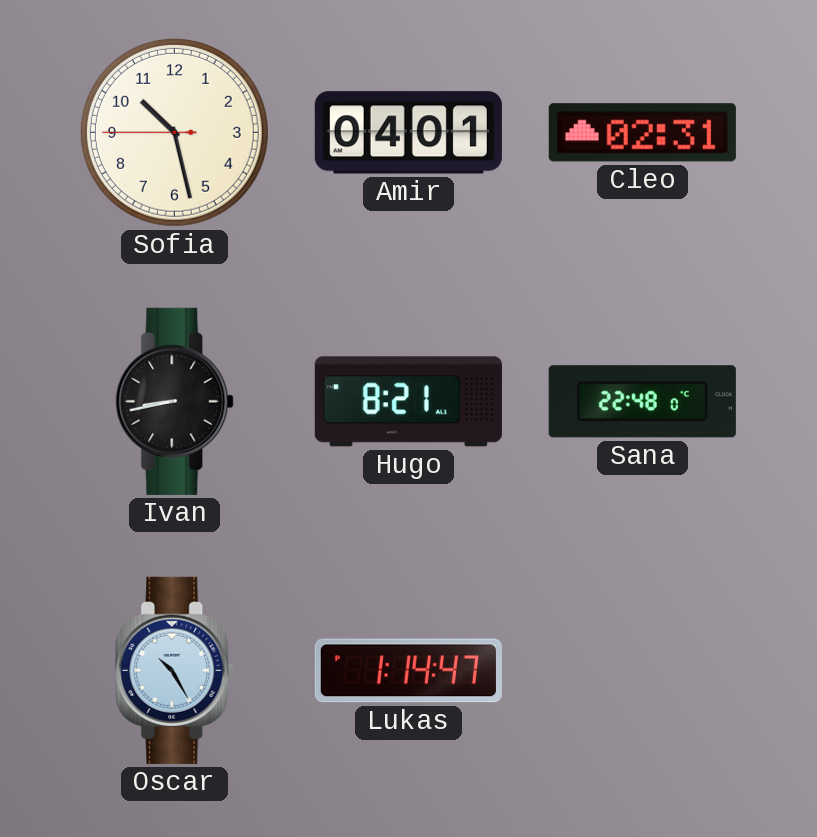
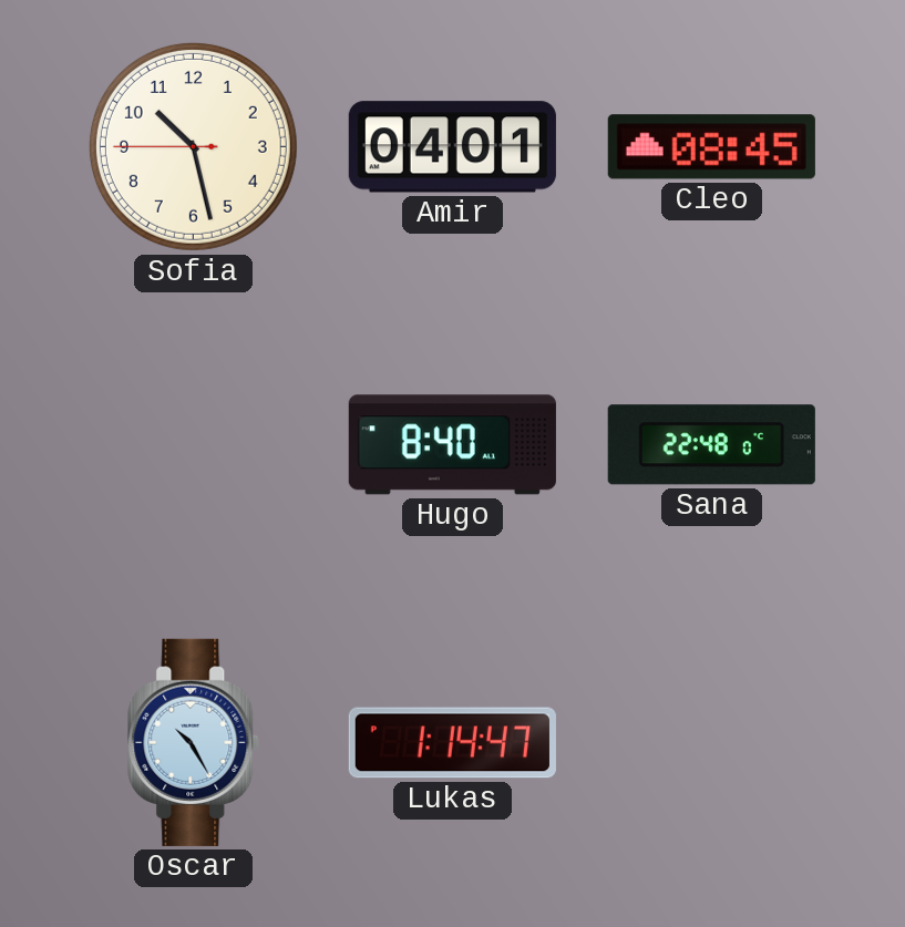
Cleo: 02:31 -> 08:45
Ivan: 8:43 -> none
Hugo: 8:21 -> 8:40
